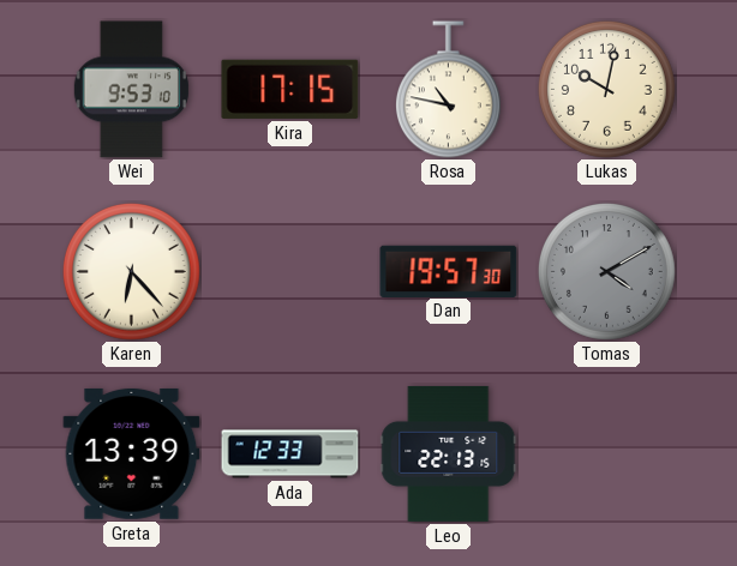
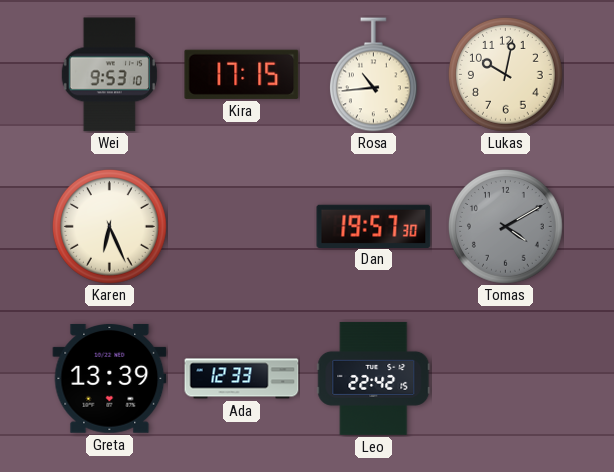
Rosa: 10:47 -> 10:44
Karen: 6:23 -> 6:26
Leo: 22:13 -> 22:42
